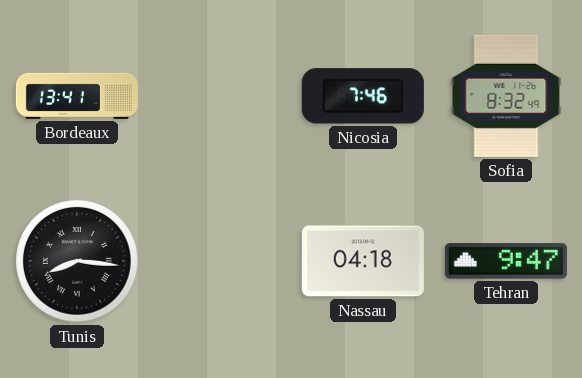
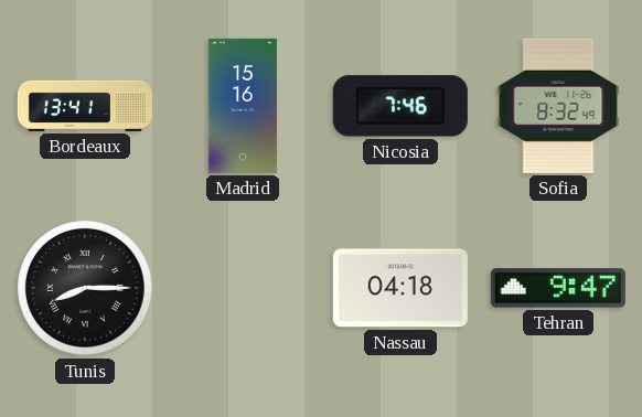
Madrid: none -> 15:16
Tunis: 8:16 -> 8:15
